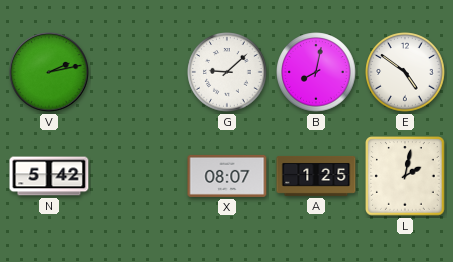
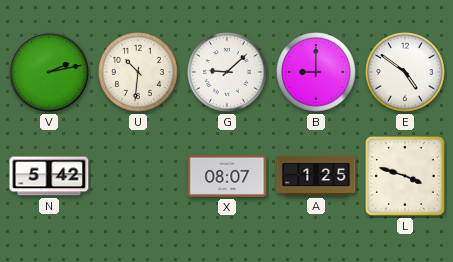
U: none -> 10:31
B: 8:02 -> 9:00
L: 2:02 -> 3:48
